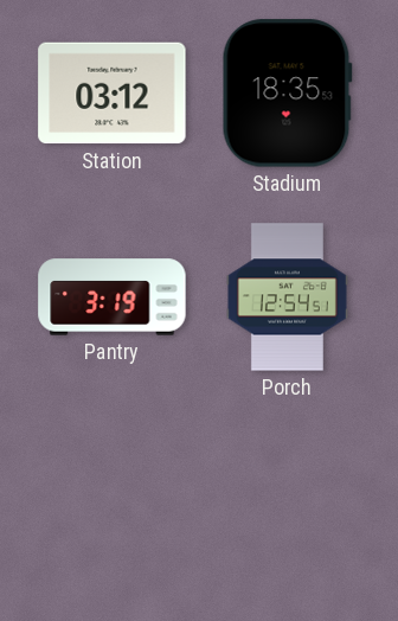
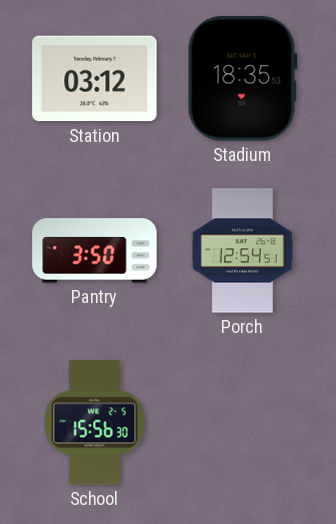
Pantry: 3:19 -> 3:50
School: none -> 15:56
